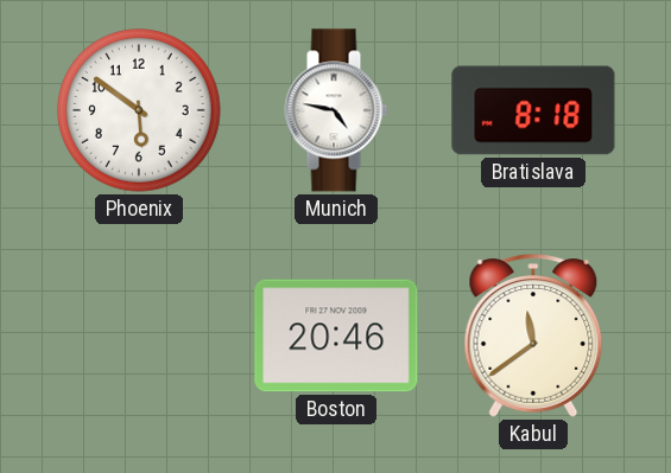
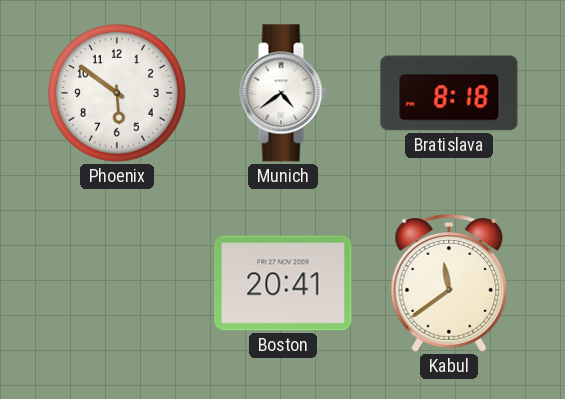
Munich: 4:47 -> 4:39
Boston: 20:46 -> 20:41
